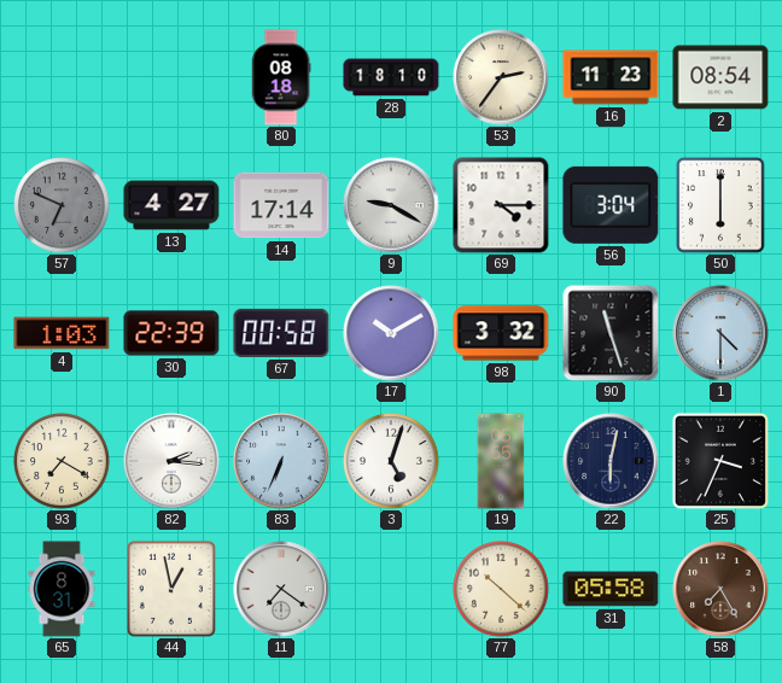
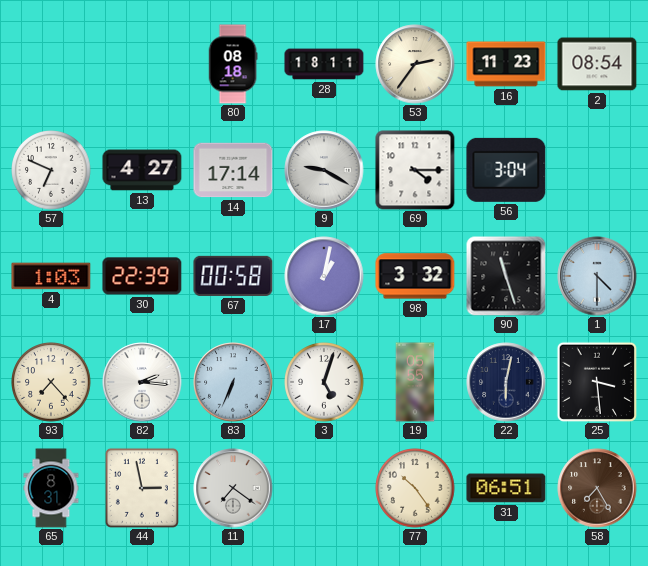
28: 18:10 -> 18:11
57 dial: grey -> white
50: 6:00 -> none
17: 10:10 -> 1:02
93: 7:20 -> 7:23
25: 3:34 -> 3:29
44: 12:58 -> 2:58
77: 10:22 -> 10:24
31: 05:58 -> 06:51
